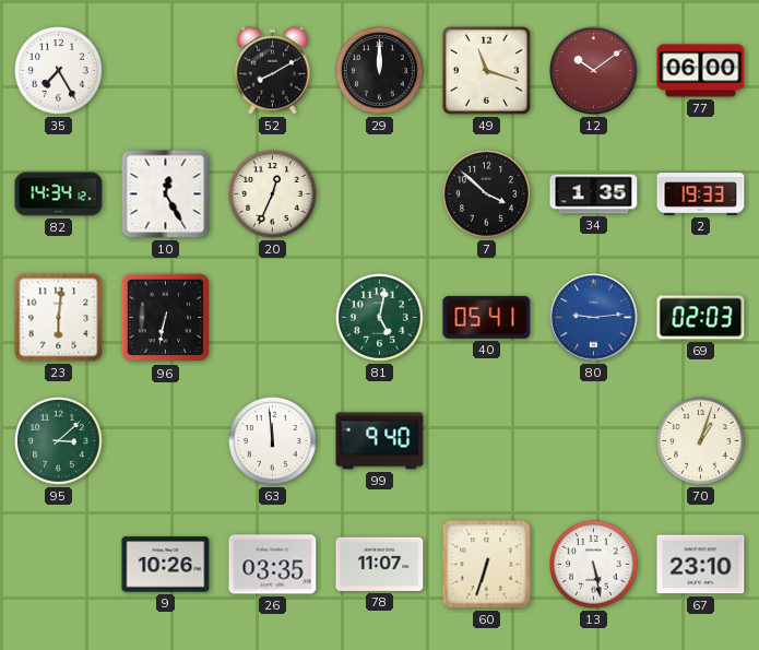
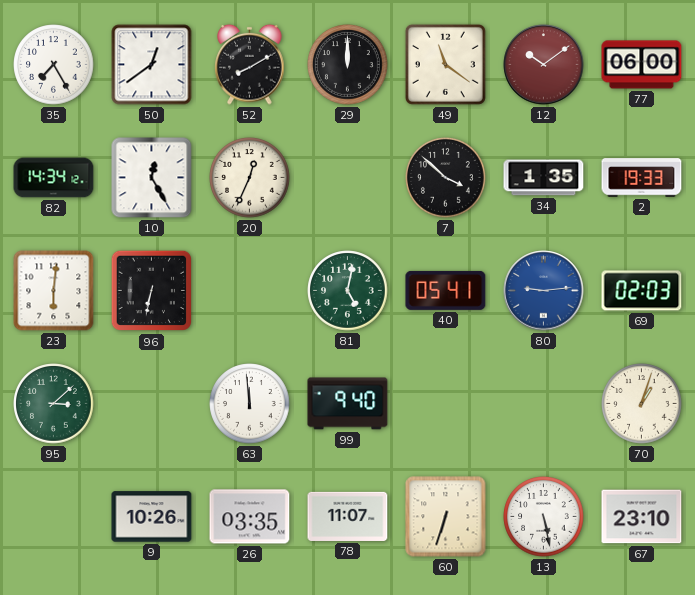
50: none -> 12:39
49: 11:18 -> 11:21
